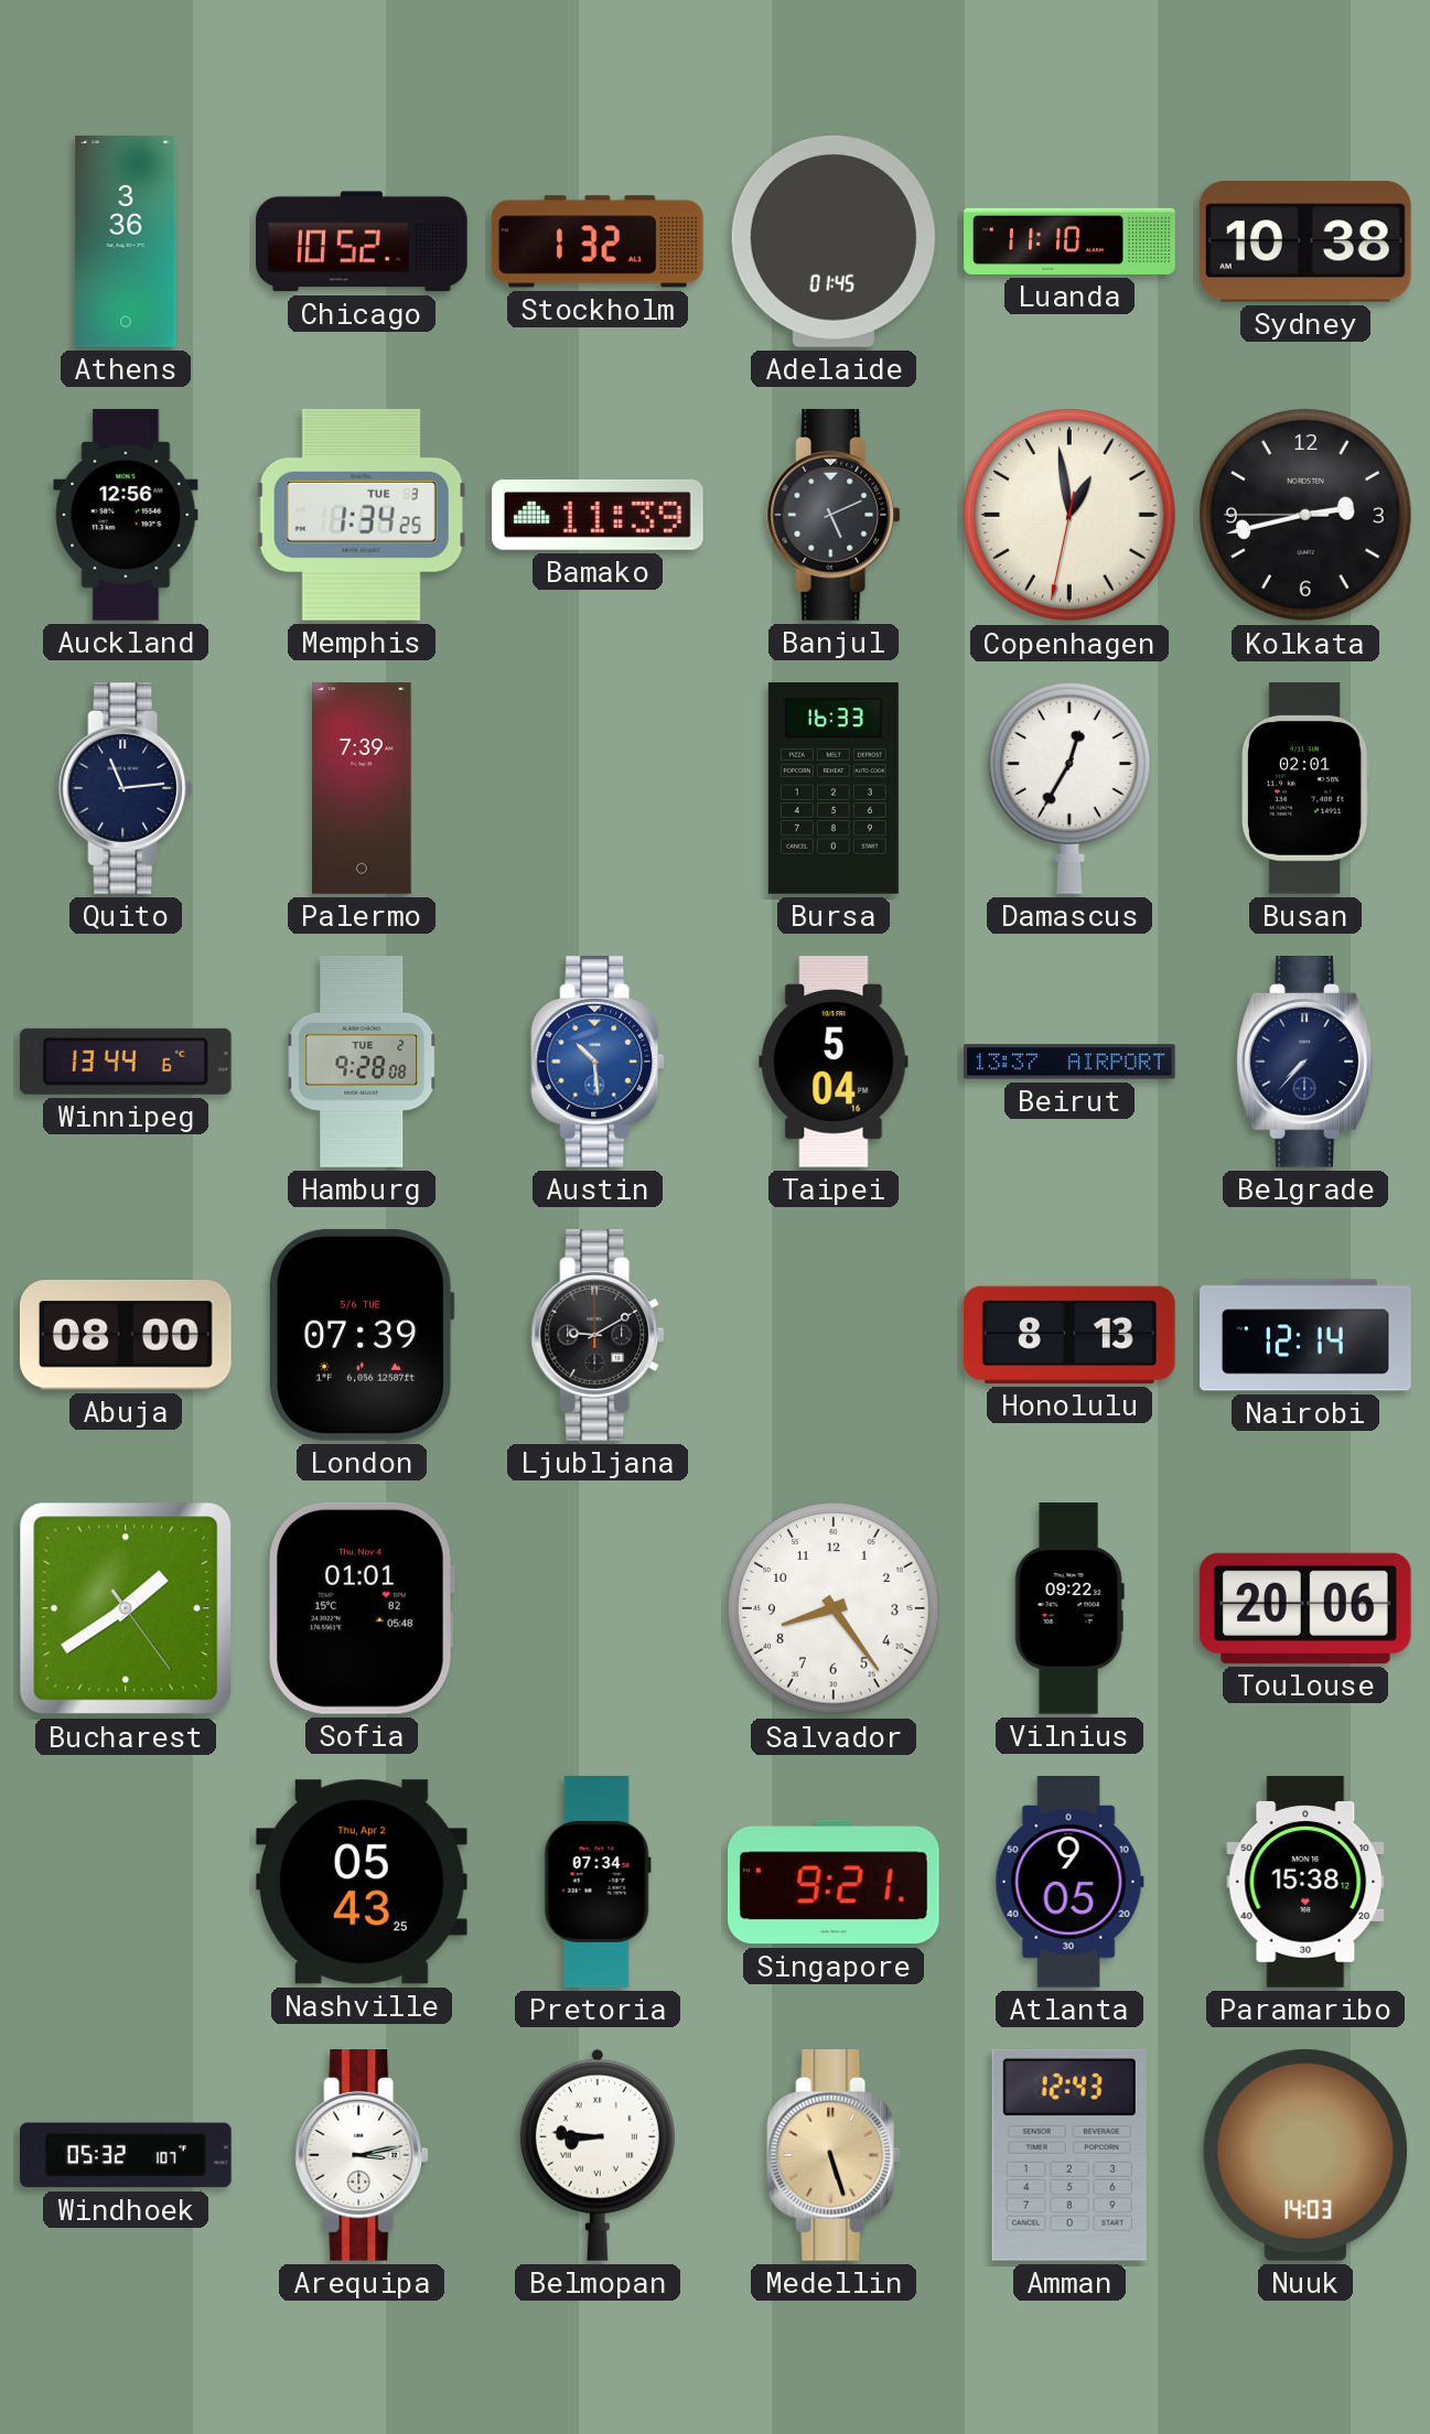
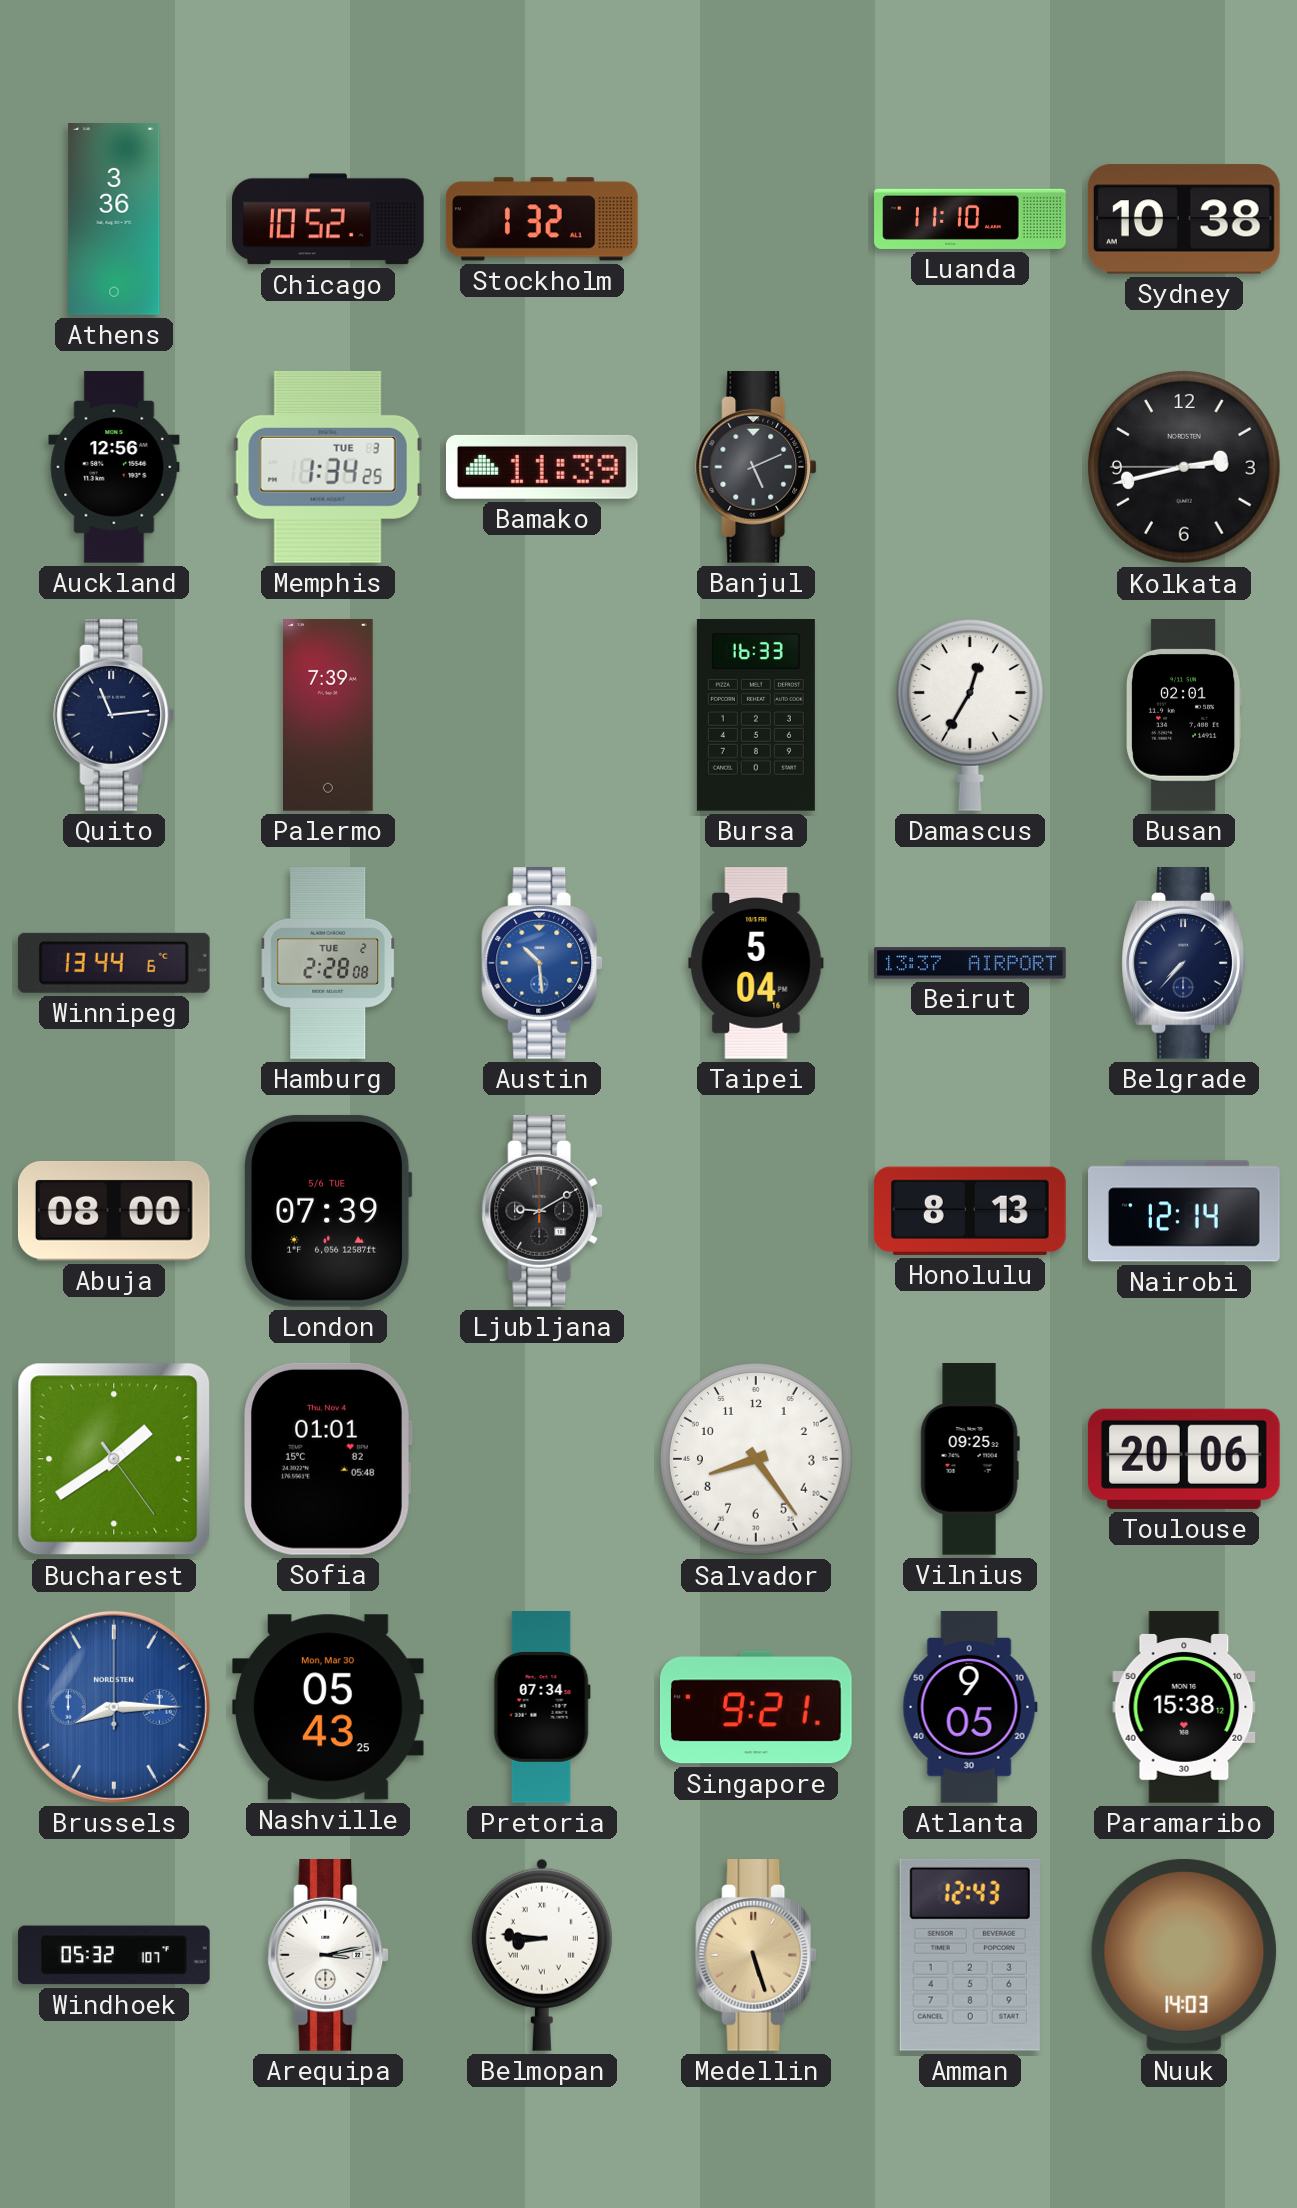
Adelaide: 01:45 -> none
Copenhagen: 12:58 -> none
Hamburg: 9:28 -> 2:28
Vilnius: 09:22 -> 09:25
Brussels: none -> 8:15
Nashville date: Thu, Apr 2 -> Mon, Mar 30
